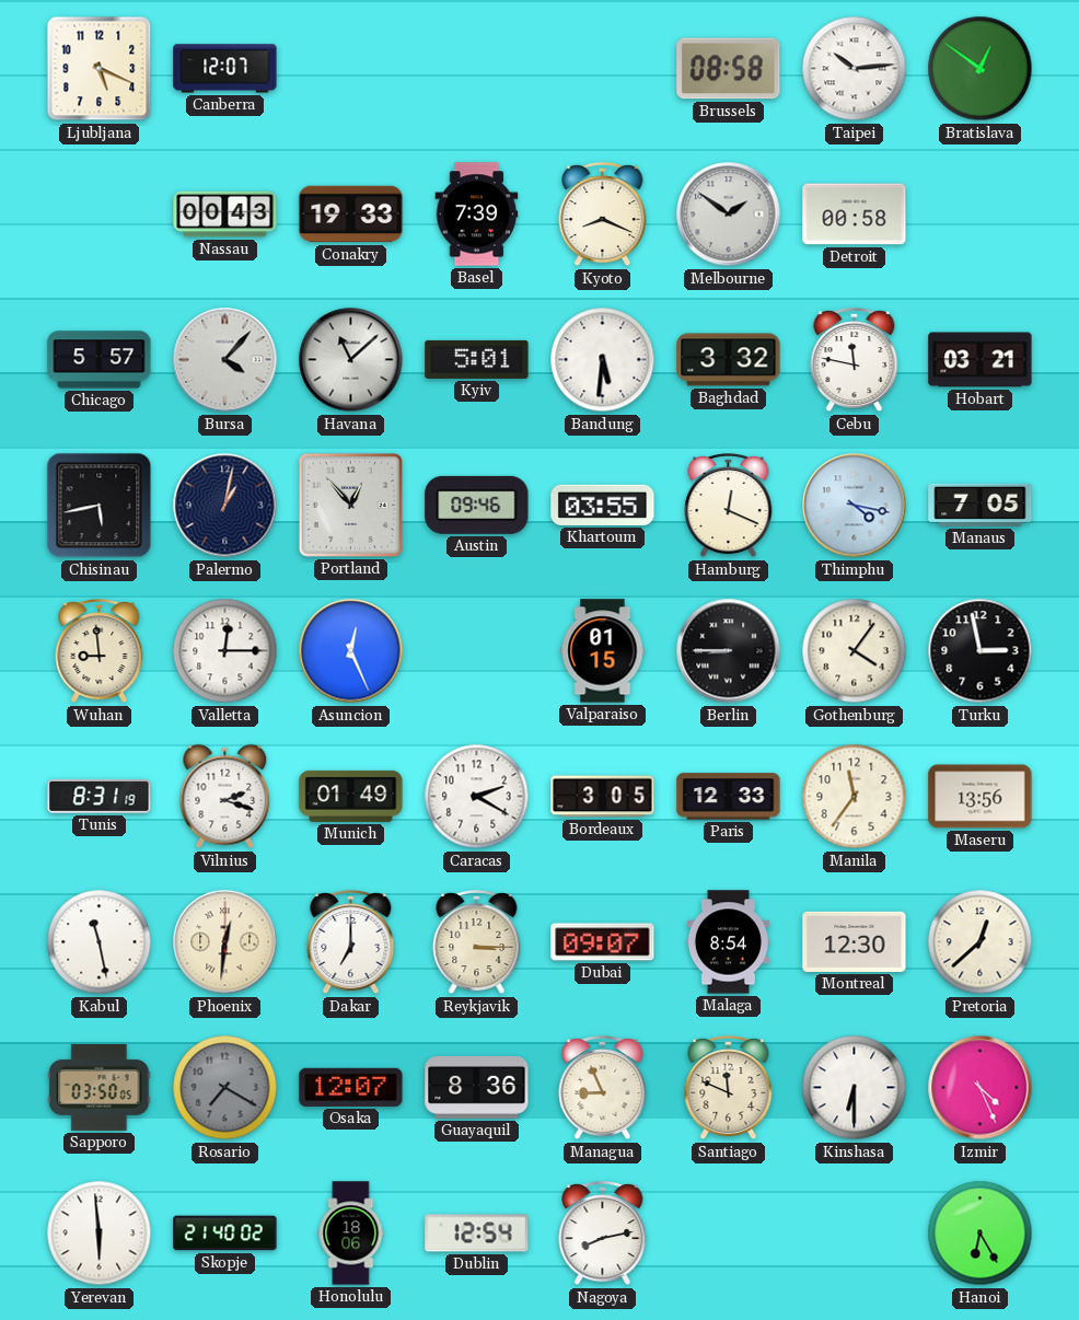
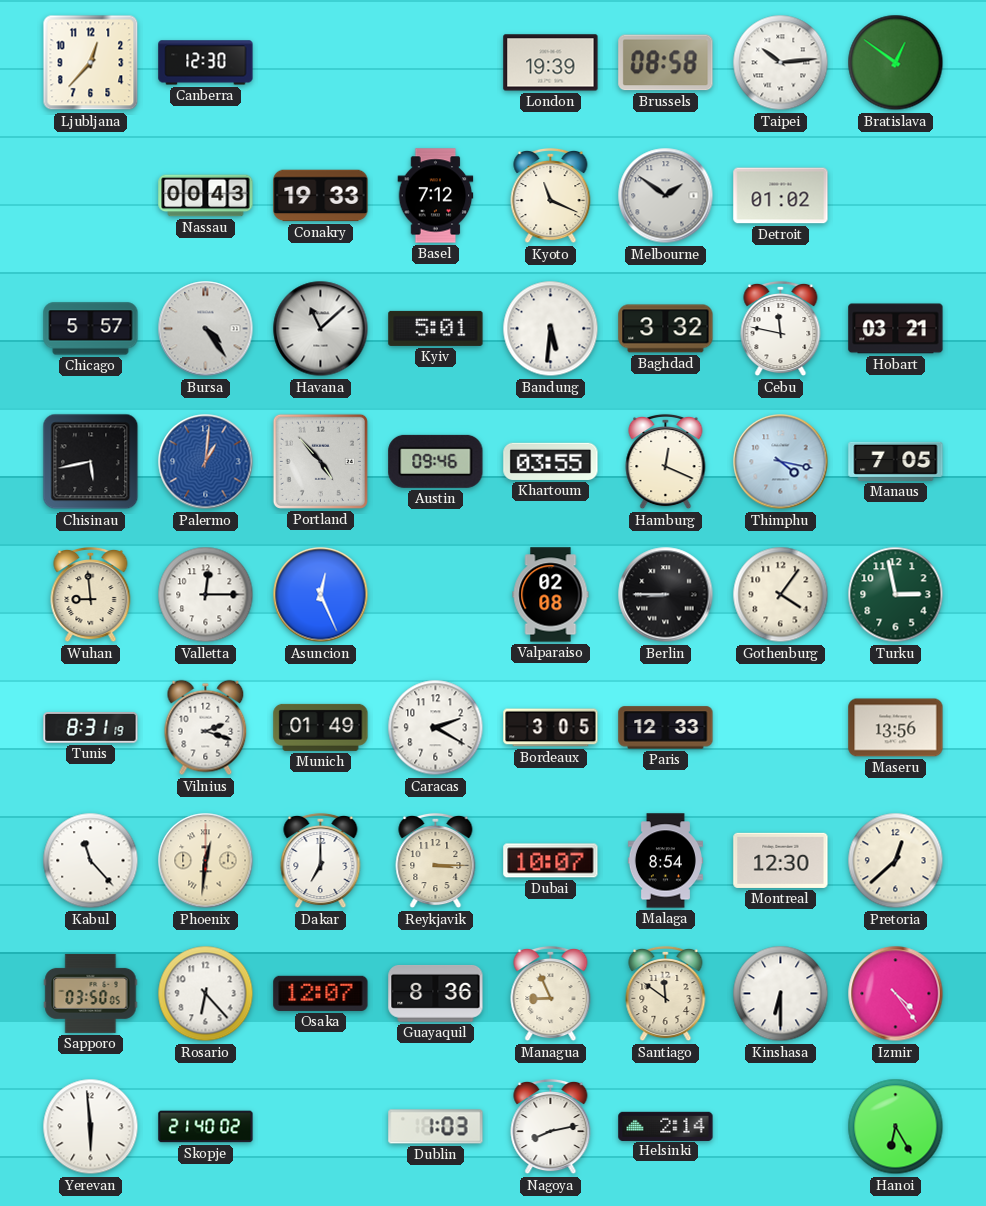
Ljubljana: 5:19 -> 12:37
Canberra: 12:07 -> 12:30
London: none -> 19:39
Basel: 7:39 -> 7:12
Kyoto: 8:19 -> 11:19
Detroit: 00:58 -> 01:02
Bursa: 4:07 -> 4:24
Palermo: 1:02 -> 1:01
Palermo dial: navy -> blue
Portland: 12:53 -> 4:53
Valparaiso: 01:15 -> 02:08
Turku dial: black -> green
Manila: 11:36 -> none
Kabul: 11:28 -> 11:23
Dubai: 09:07 -> 10:07
Rosario: 7:20 -> 6:23
Rosario dial: grey -> white
Santiago: 11:49 -> 11:51
Izmir: 4:26 -> 4:24
Honolulu: 18:06 -> none
Dublin: 12:54 -> 1:03
Helsinki: none -> 2:14
